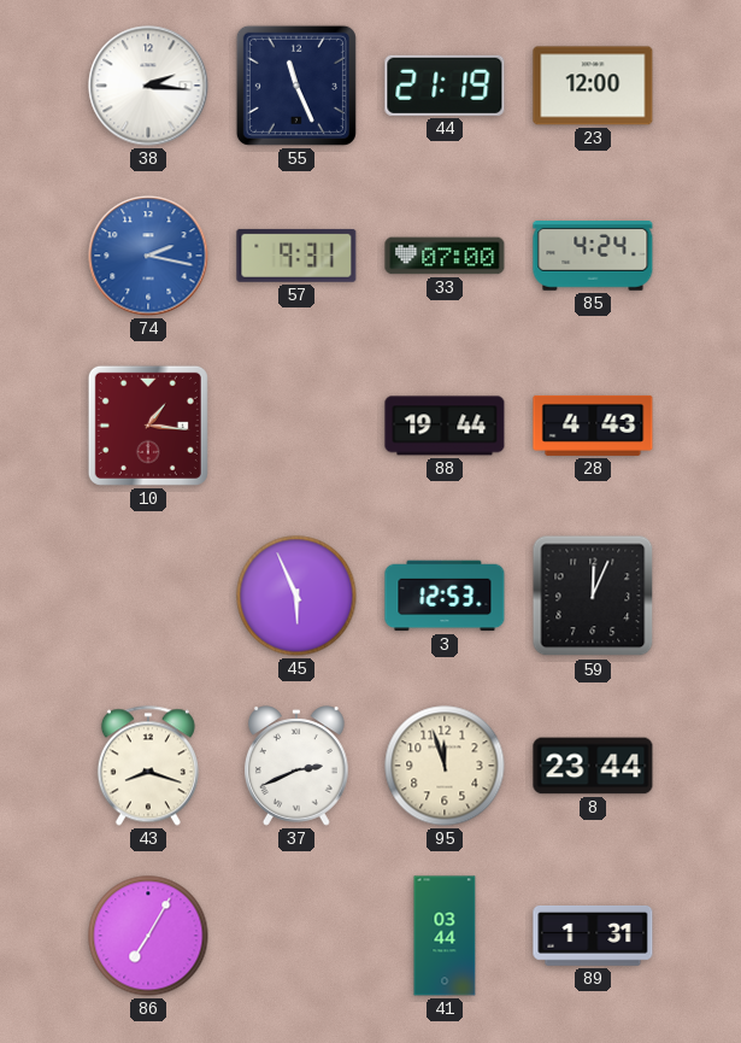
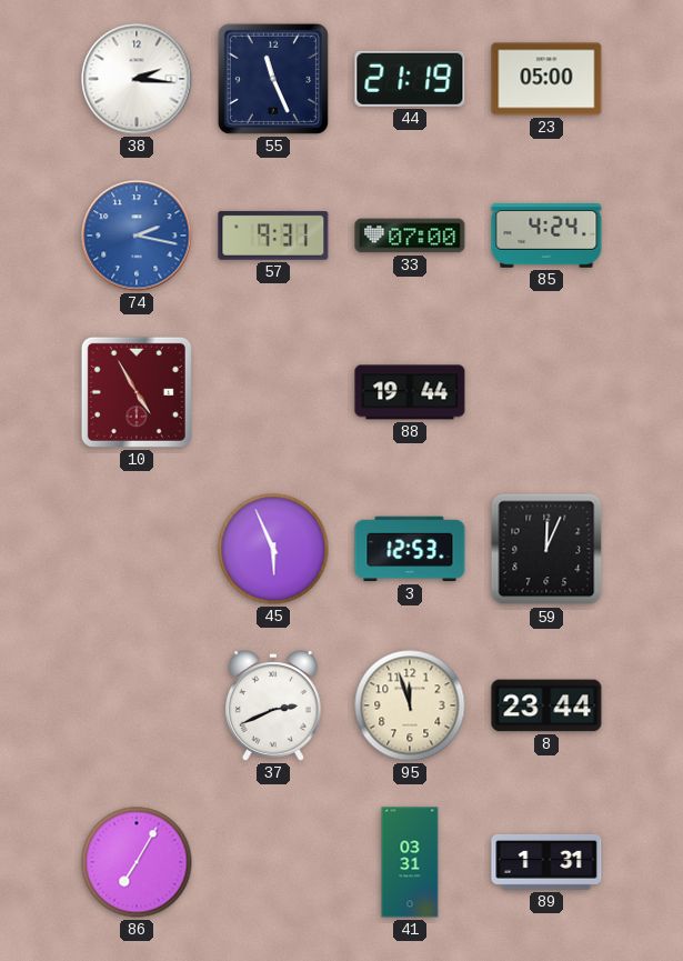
23: 12:00 -> 05:00
10: 1:16 -> 4:55
28: 4:43 -> none
43: 8:18 -> none
41: 03:44 -> 03:31
